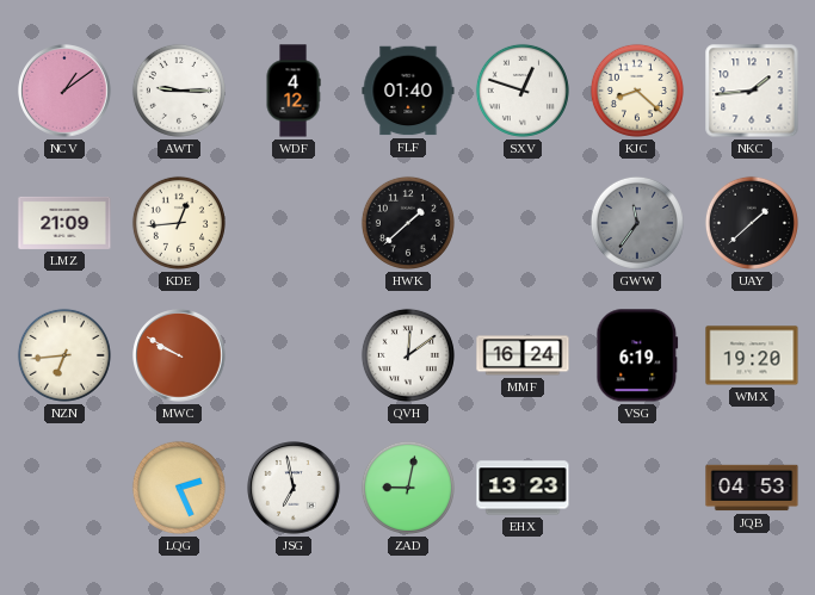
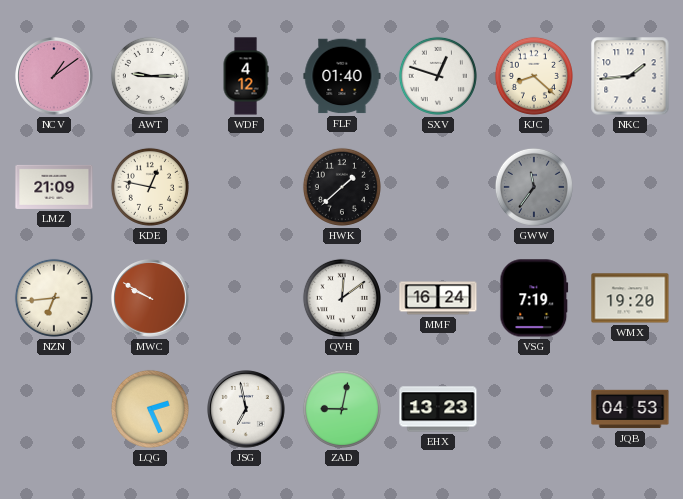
KDE: 12:44 -> 12:47
UAY: 1:38 -> none
VSG: 6:19 -> 7:19
